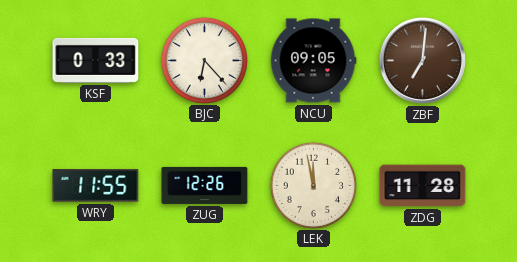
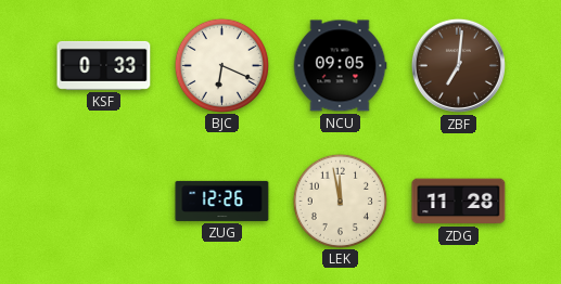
BJC: 6:23 -> 6:19
WRY: 11:55 -> none
